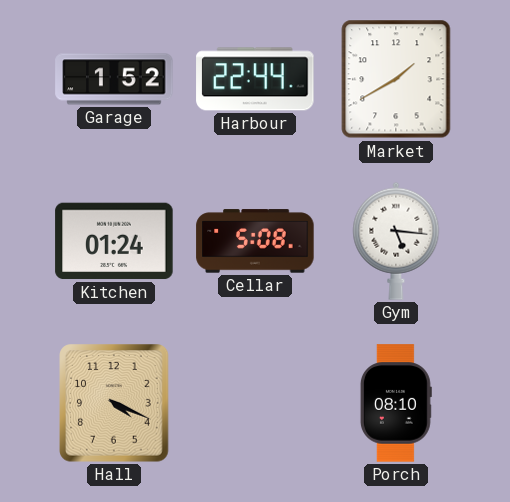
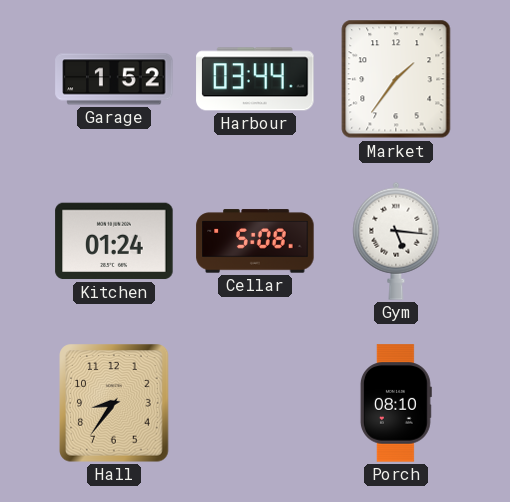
Harbour: 22:44 -> 03:44
Market: 1:40 -> 1:36
Hall: 4:19 -> 8:36
